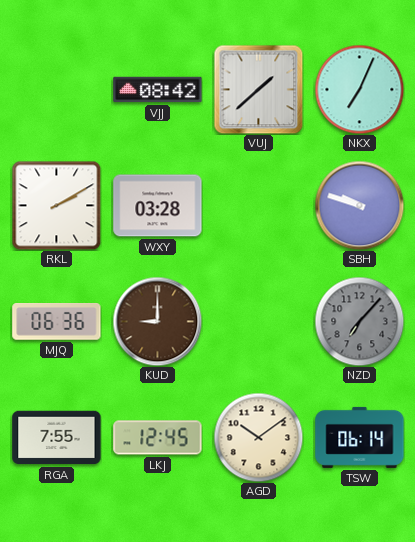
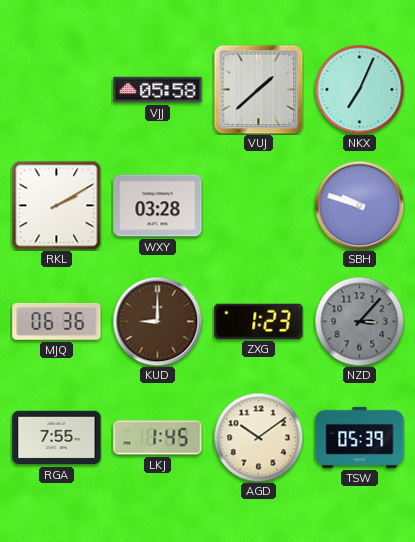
VJJ: 08:42 -> 05:58
ZXG: none -> 1:23
NZD: 7:07 -> 3:07
LKJ: 12:45 -> 1:45
TSW: 06:14 -> 05:39
